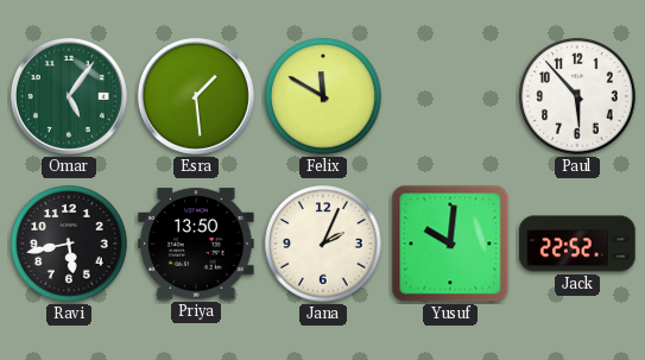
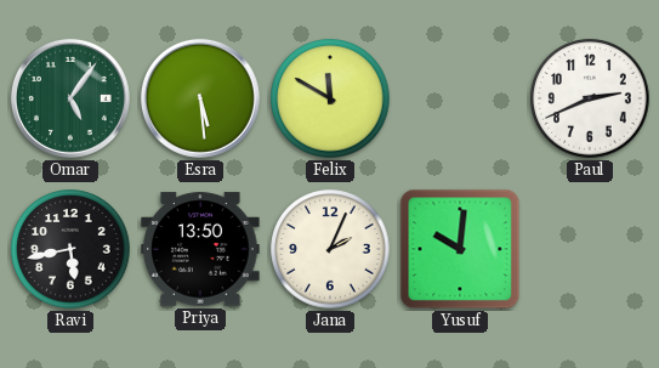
Esra: 1:29 -> 5:29
Paul: 5:53 -> 2:41
Jack: 22:52 -> none
